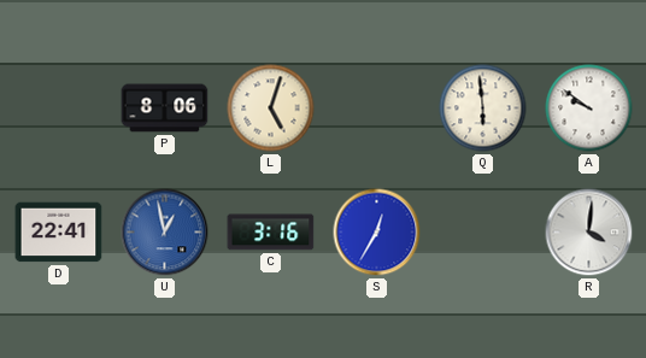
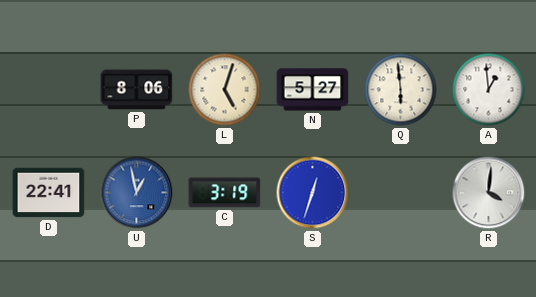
N: none -> 5:27
A: 9:51 -> 12:59
C: 3:16 -> 3:19
S: 12:35 -> 12:33
